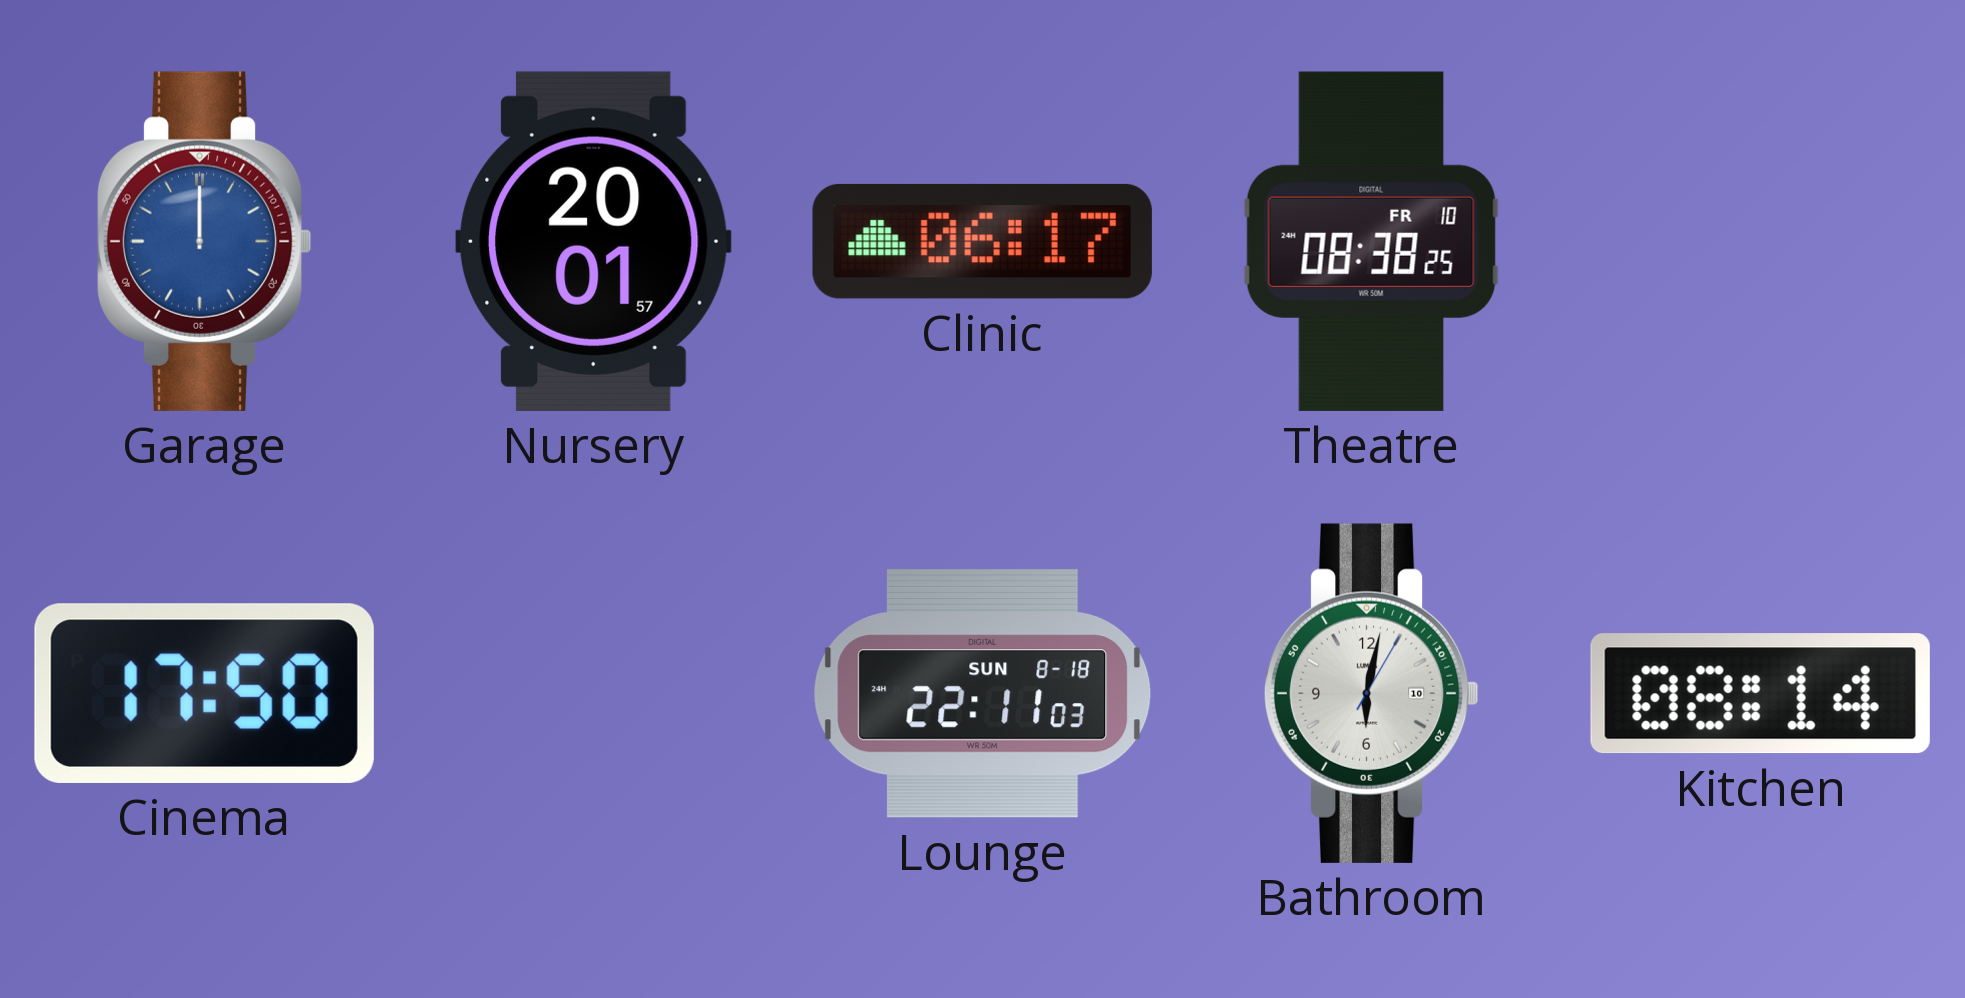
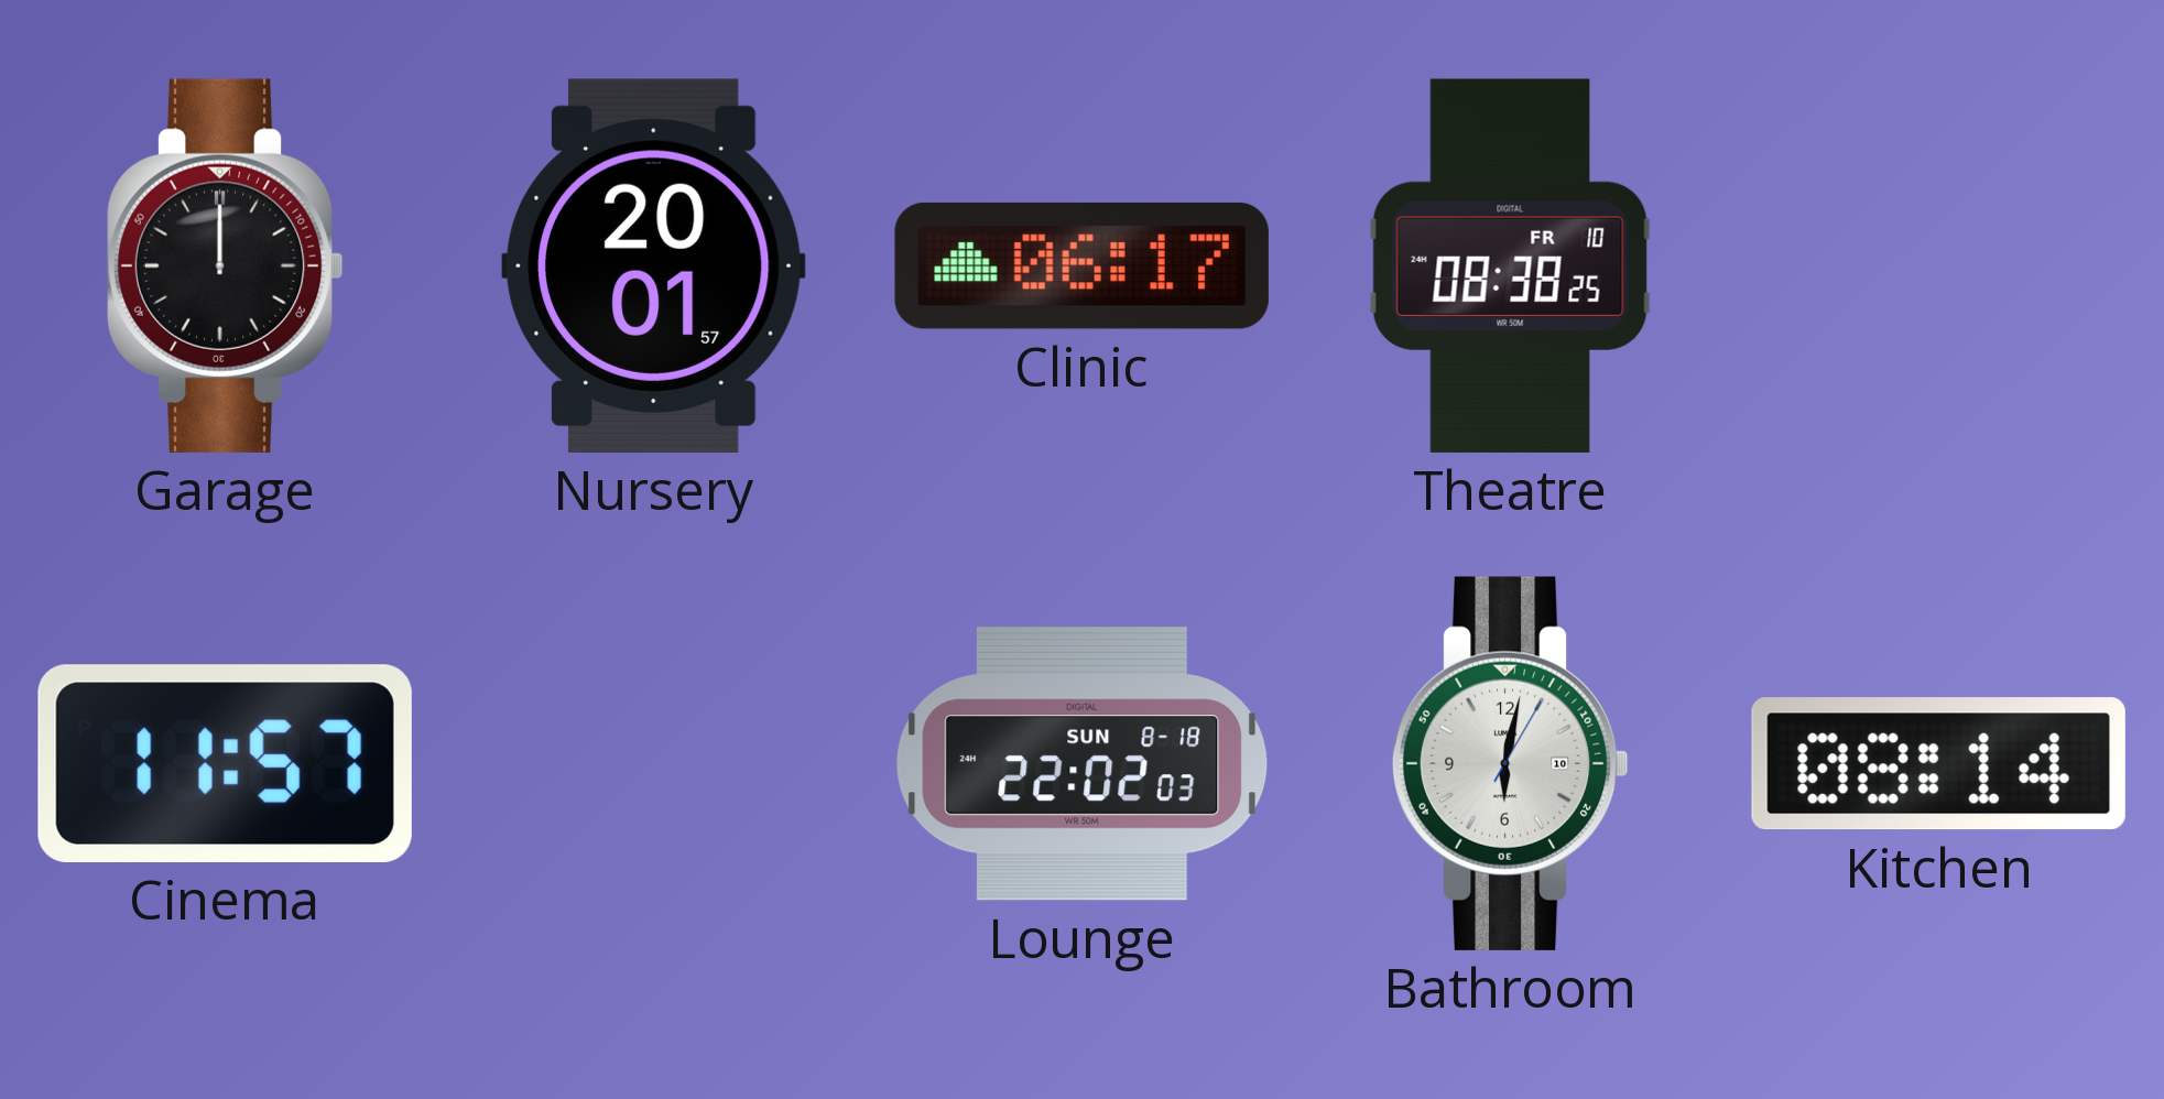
Garage dial: blue -> black
Cinema: 17:50 -> 11:57
Lounge: 22:11 -> 22:02
